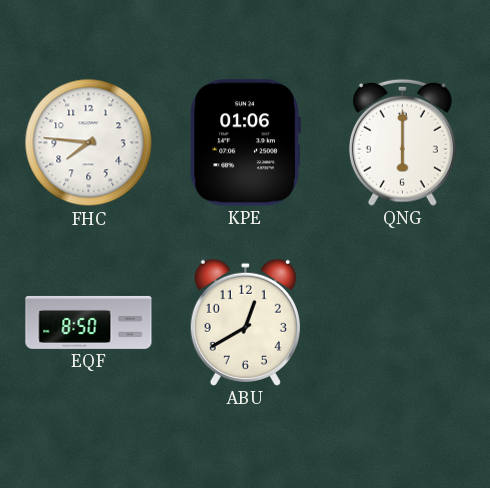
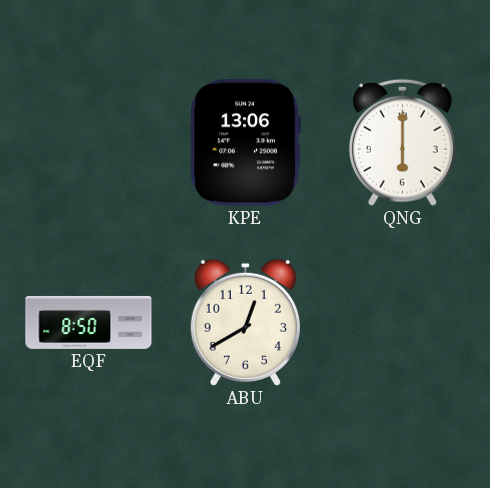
FHC: 7:46 -> none
KPE: 01:06 -> 13:06
